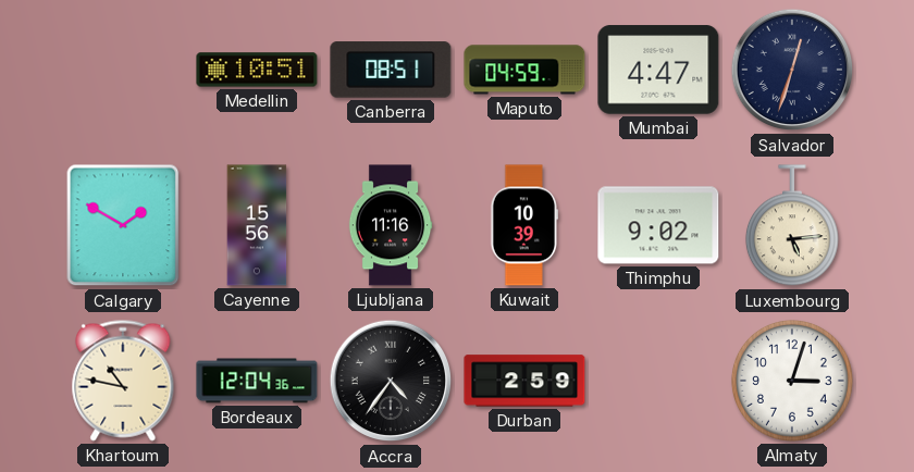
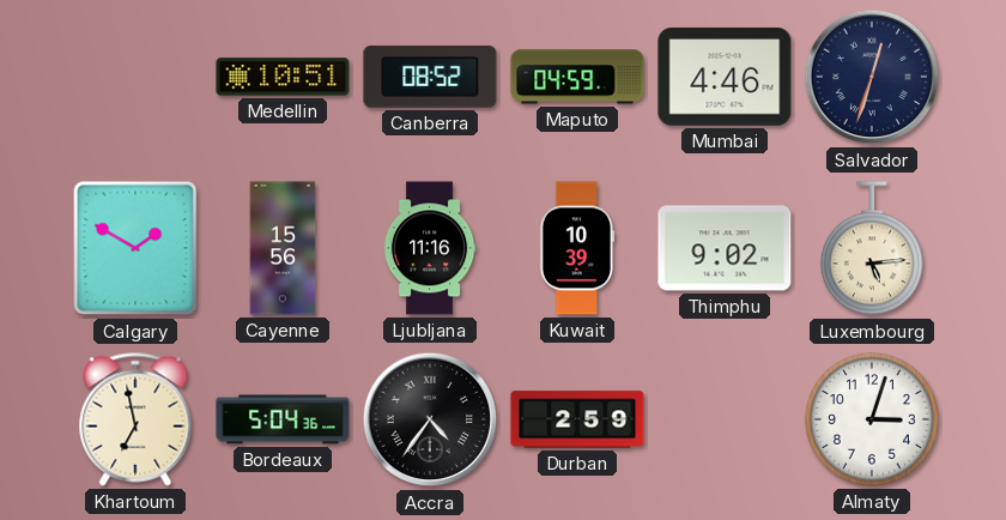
Canberra: 08:51 -> 08:52
Mumbai: 4:47 -> 4:46
Khartoum: 10:47 -> 6:58
Bordeaux: 12:04 -> 5:04
